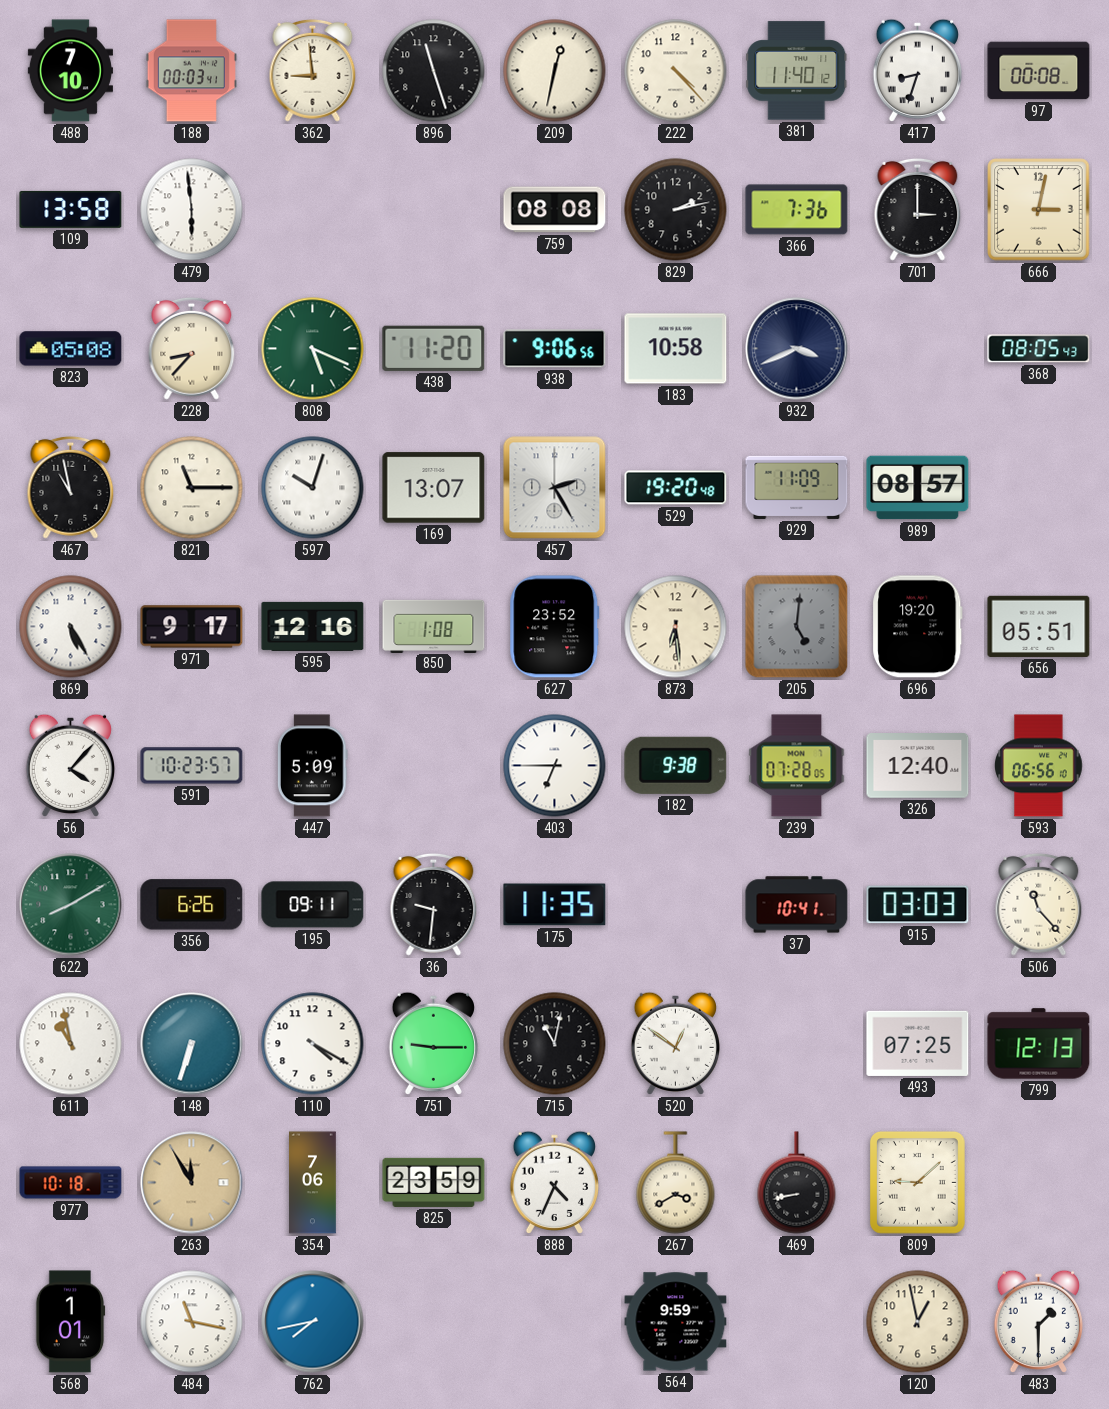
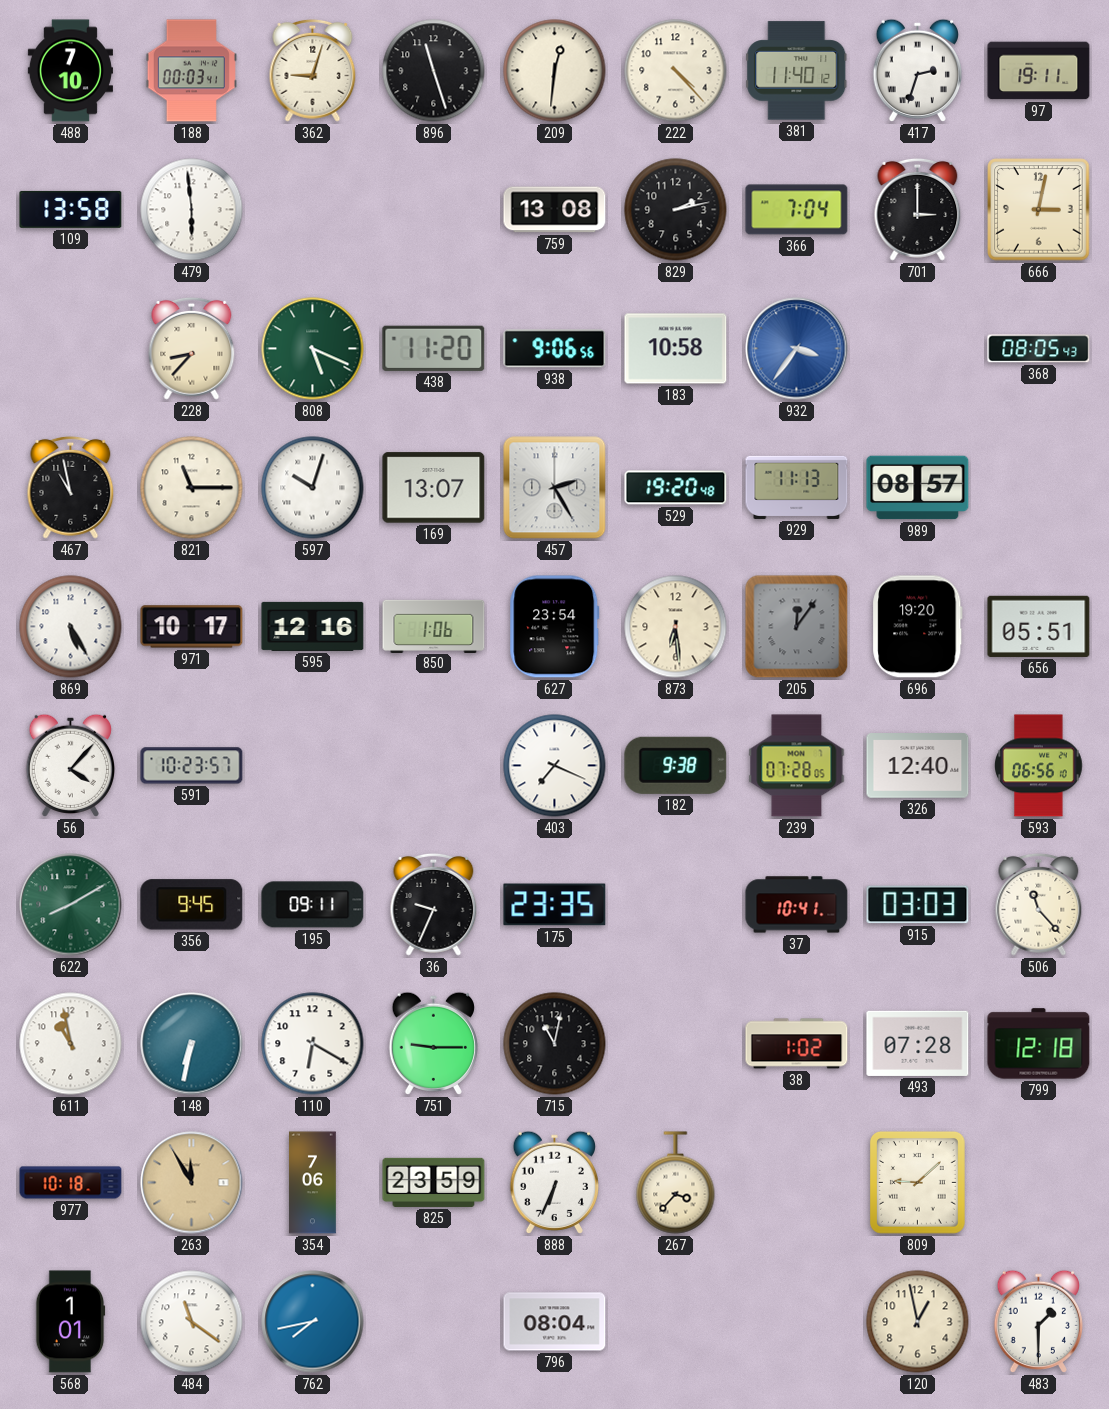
362: 8:59 -> 9:03
209: 12:32 -> 12:31
417: 8:33 -> 2:33
97: 00:08 -> 19:11
759: 08:08 -> 13:08
366: 7:36 -> 7:04
823: 05:08 -> none
932: 3:41 -> 3:36
932 dial: navy -> blue
929: 11:09 -> 11:13
971: 9:17 -> 10:17
850: 1:08 -> 1:06
627: 23:52 -> 23:54
205: 5:01 -> 12:06
447: 5:09 -> none
403: 6:45 -> 7:19
356: 6:26 -> 9:45
36: 9:31 -> 9:34
175: 11:35 -> 23:35
148: 6:33 -> 6:32
110: 4:20 -> 6:20
520: 12:51 -> none
38: none -> 1:02
493: 07:25 -> 07:28
799: 12:13 -> 12:18
888: 4:34 -> 6:34
267: 3:40 -> 3:37
469: 8:43 -> none
484: 11:17 -> 11:21
796: none -> 08:04
564: 9:59 -> none
